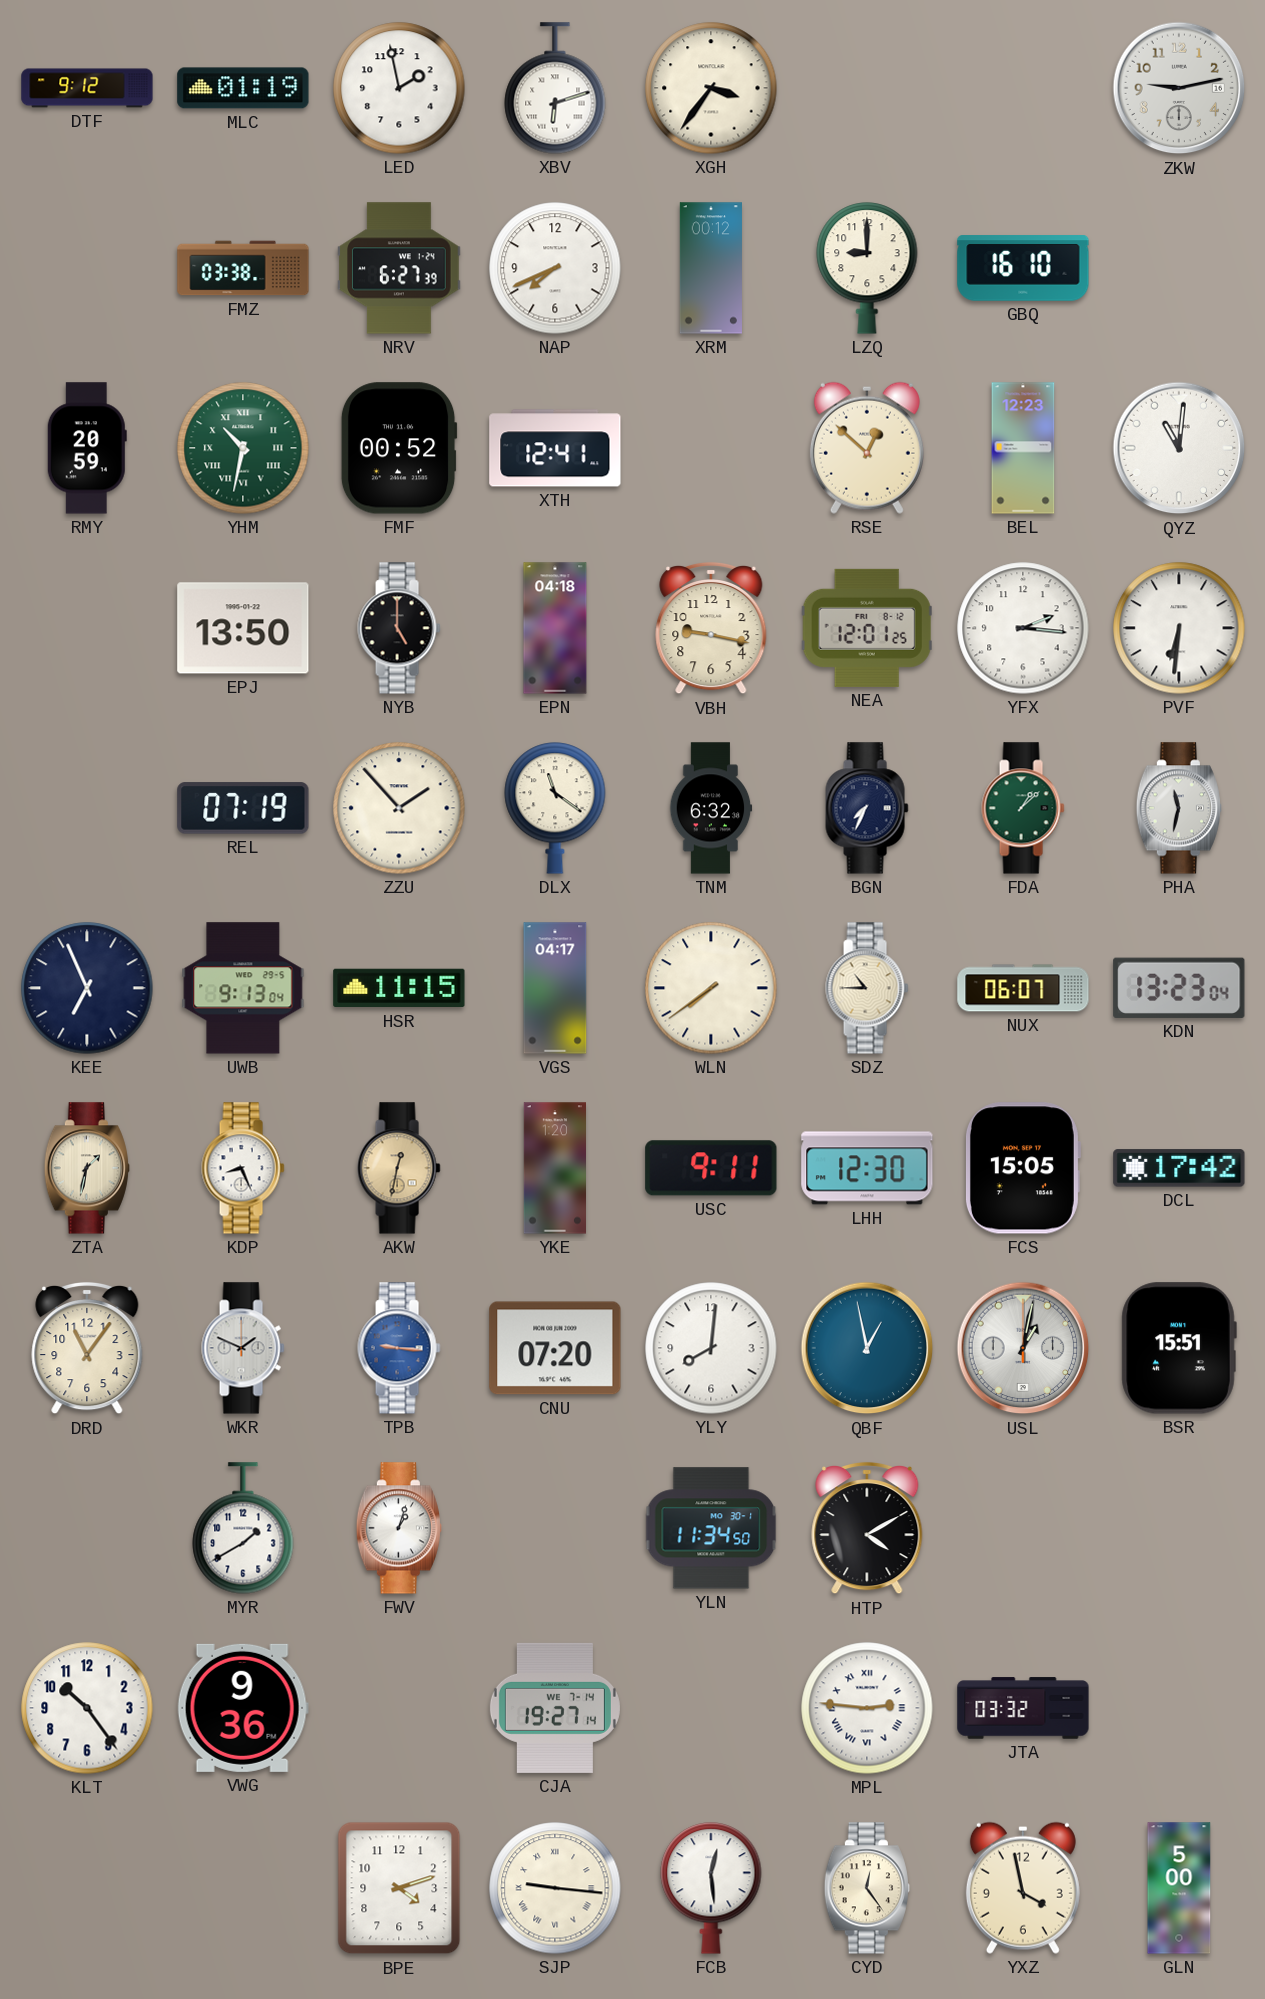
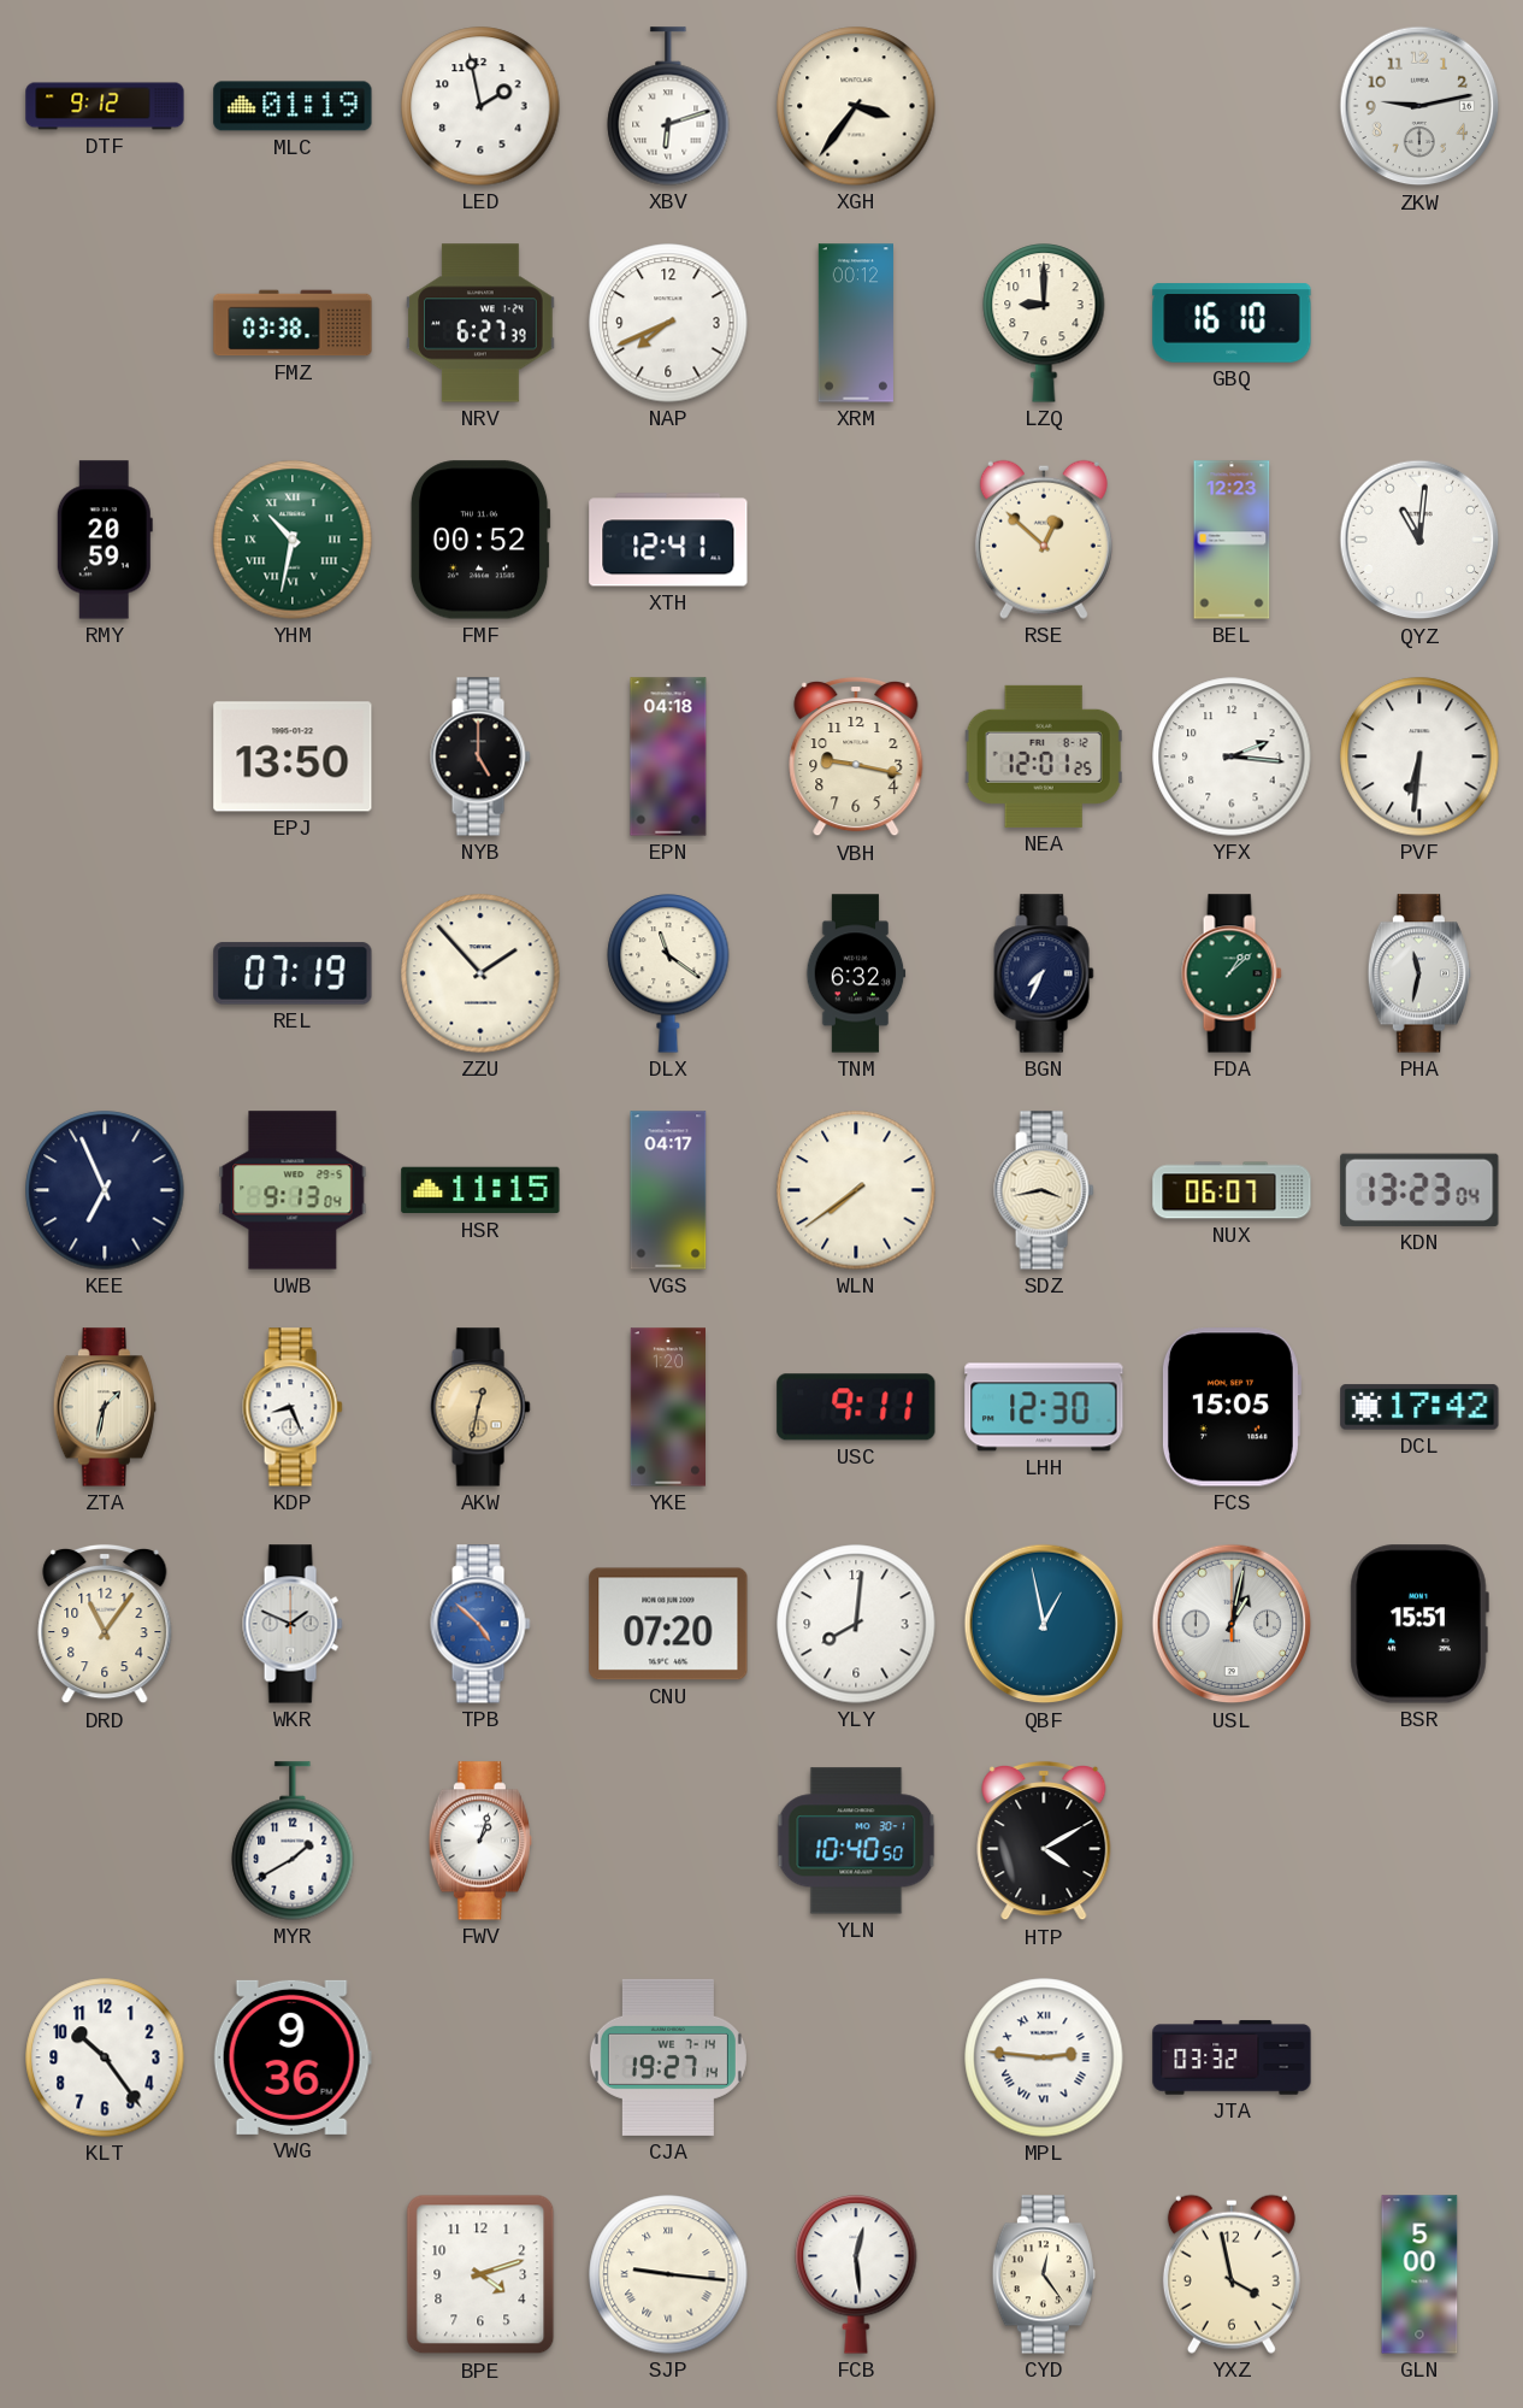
SDZ: 10:45 -> 3:43
TPB: 9:16 -> 4:52
YLN: 11:34 -> 10:40
